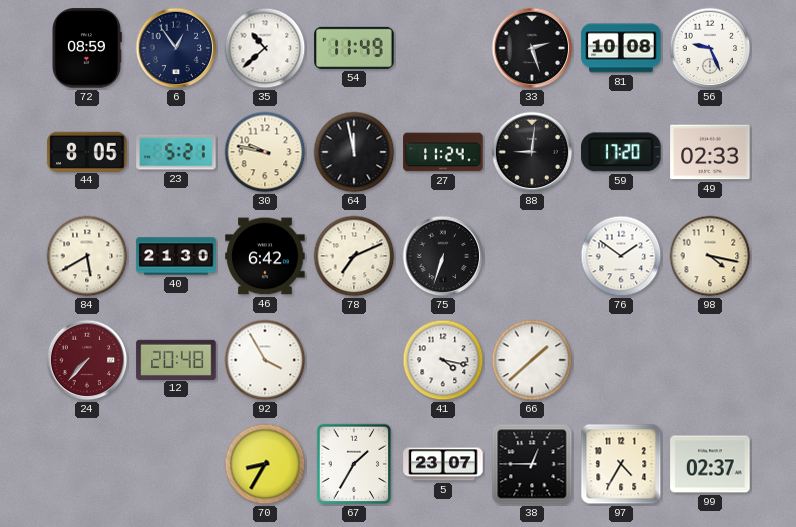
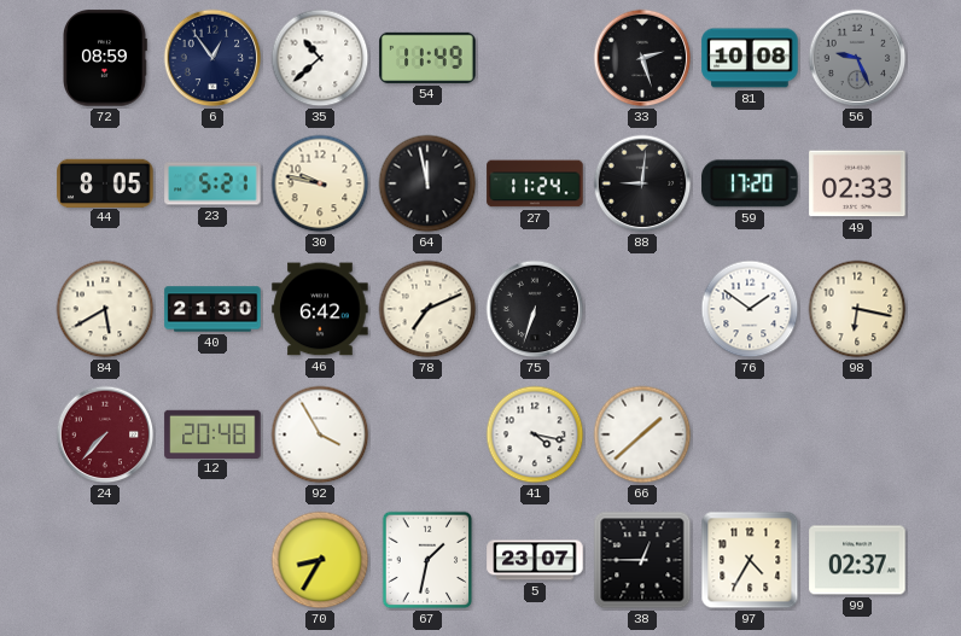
56 dial: white -> grey
98: 4:17 -> 6:17
67: 1:35 -> 1:32
